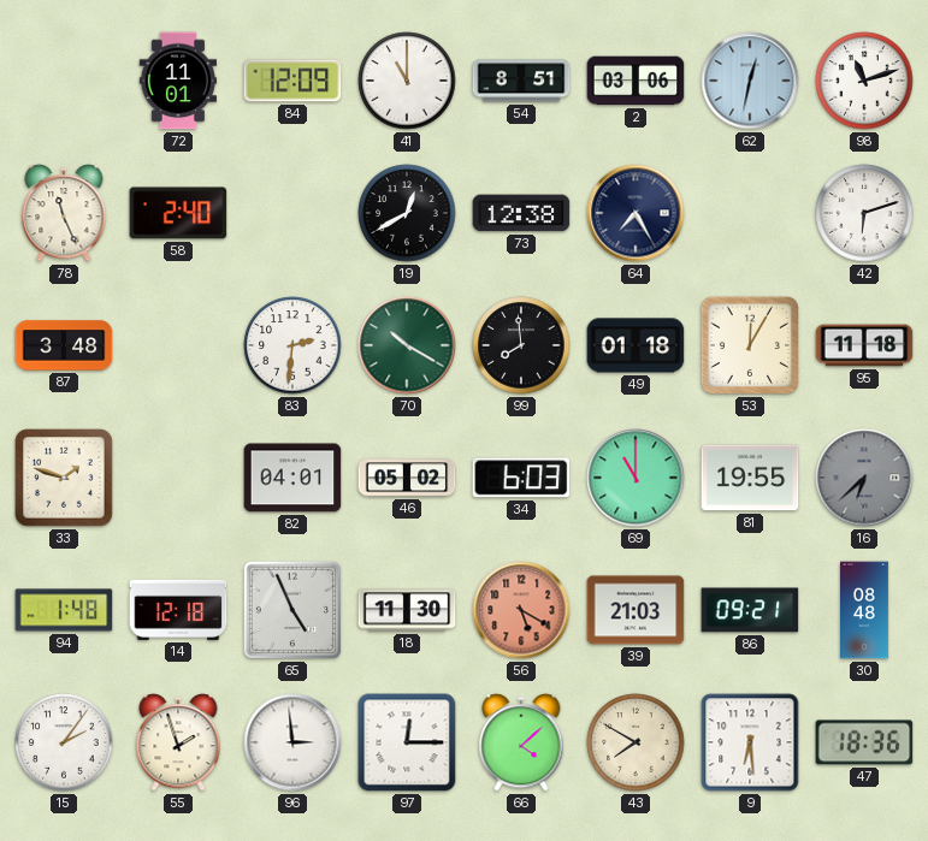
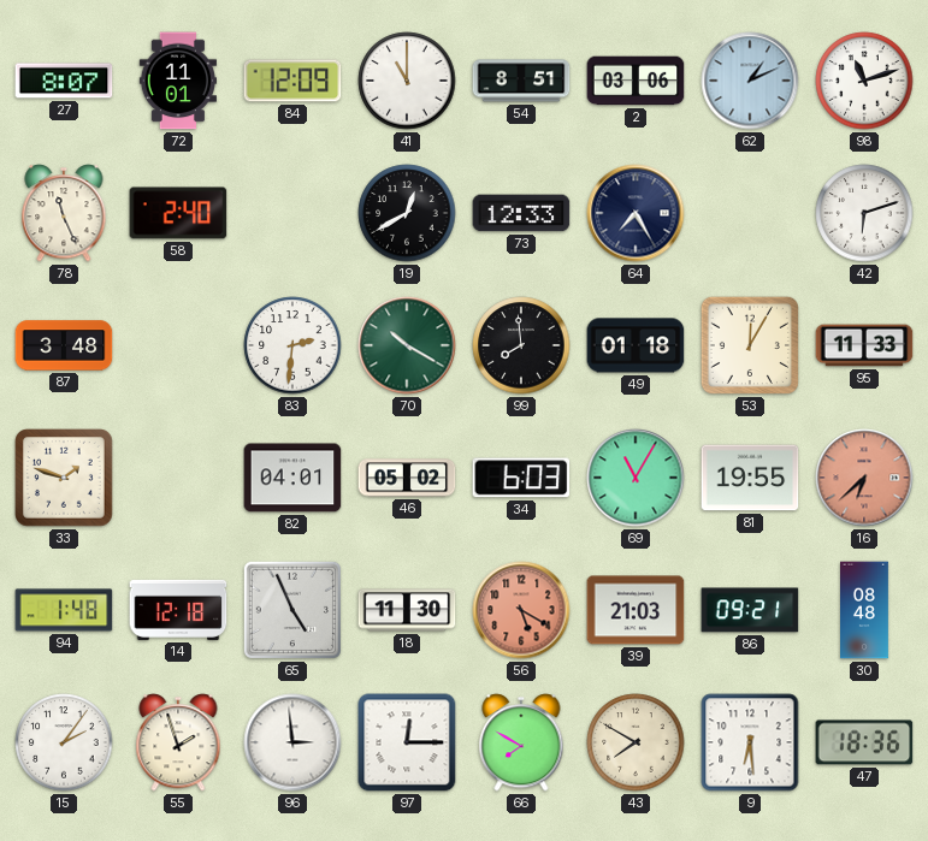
27: none -> 8:07
62: 12:32 -> 1:11
73: 12:38 -> 12:33
95: 11:18 -> 11:33
69: 11:00 -> 11:05
16 dial: grey -> salmon
66: 4:08 -> 7:50
